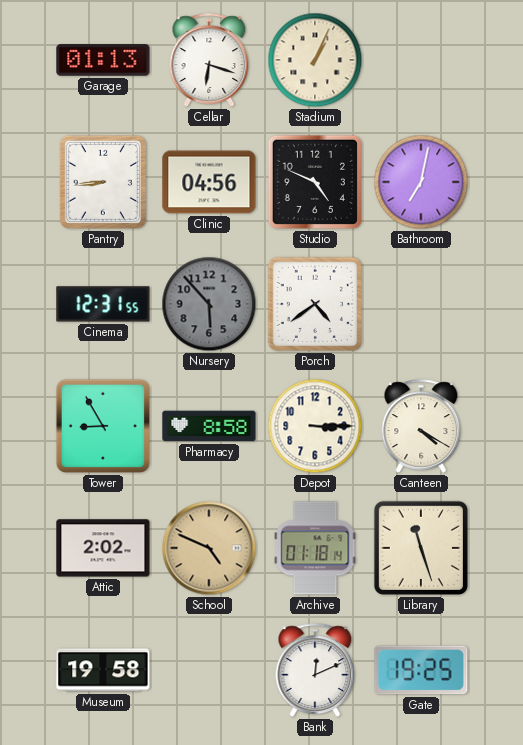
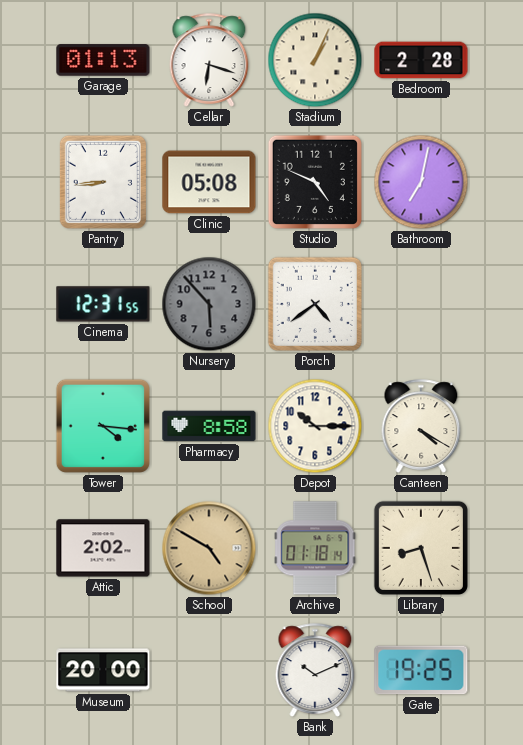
Bedroom: none -> 2:28
Clinic: 04:56 -> 05:08
Tower: 8:55 -> 4:16
Depot: 3:15 -> 10:15
School: 4:49 -> 4:50
Library: 11:27 -> 8:27
Museum: 19:58 -> 20:00
Bank: 12:11 -> 10:11
